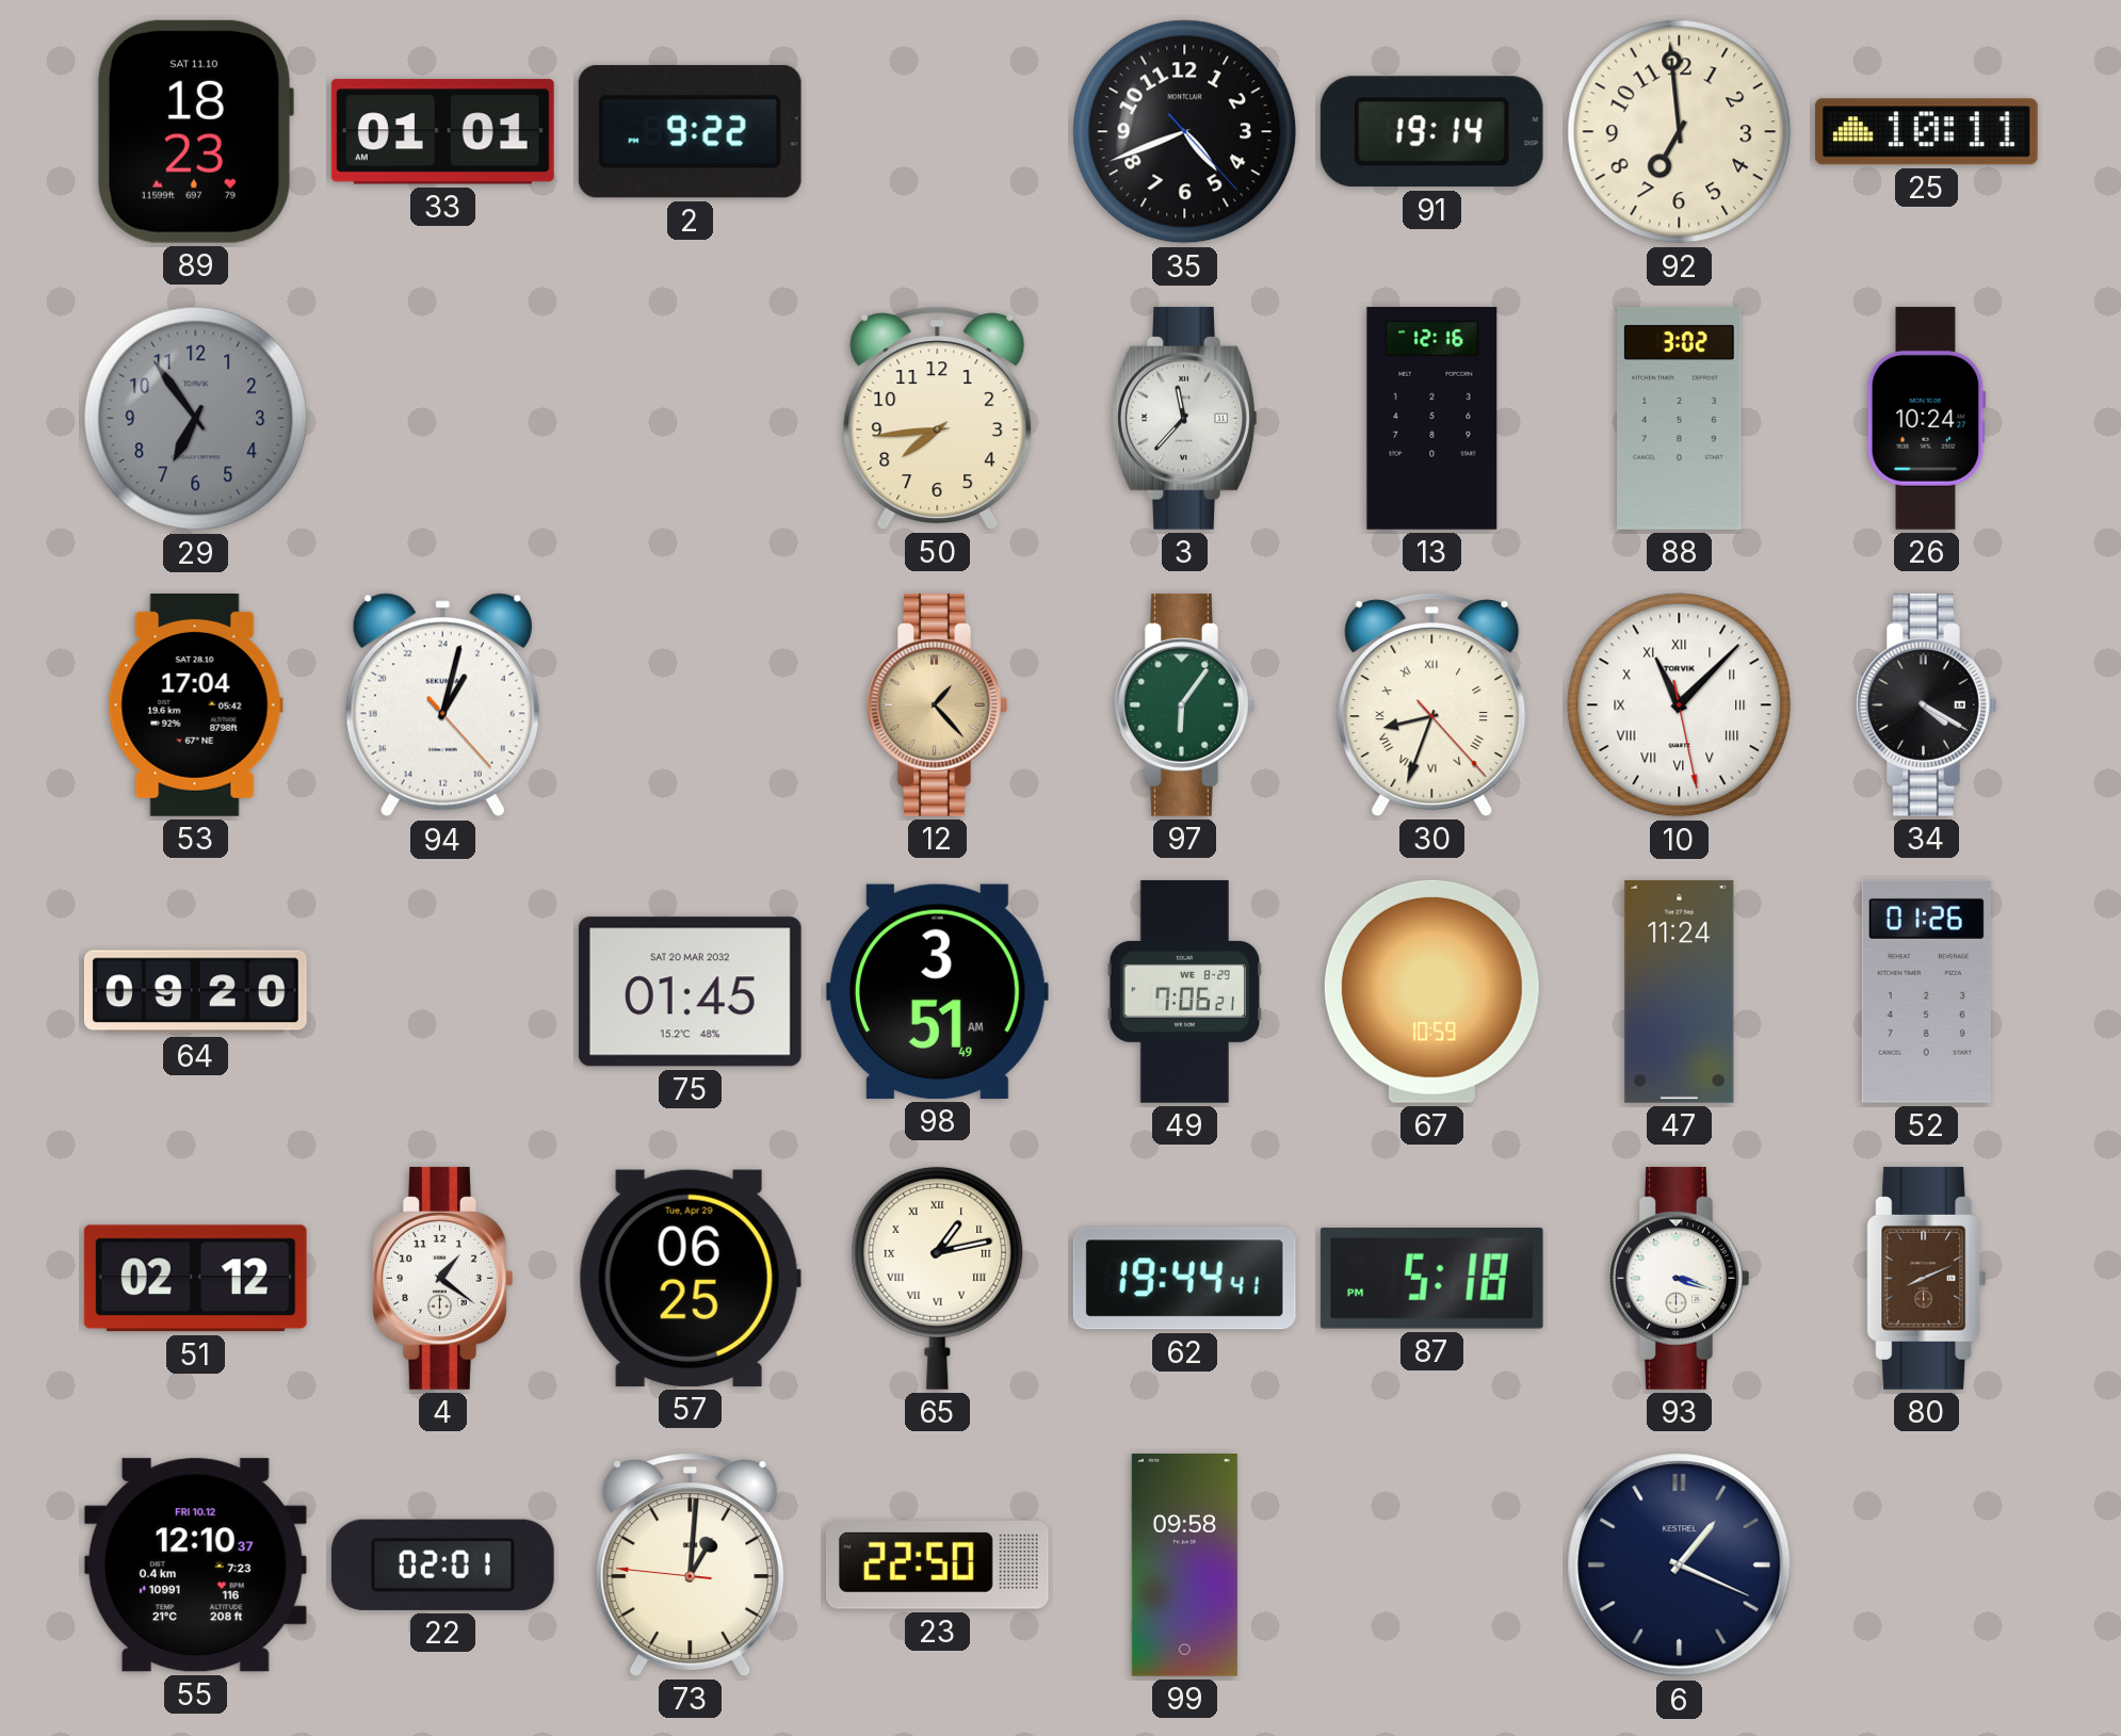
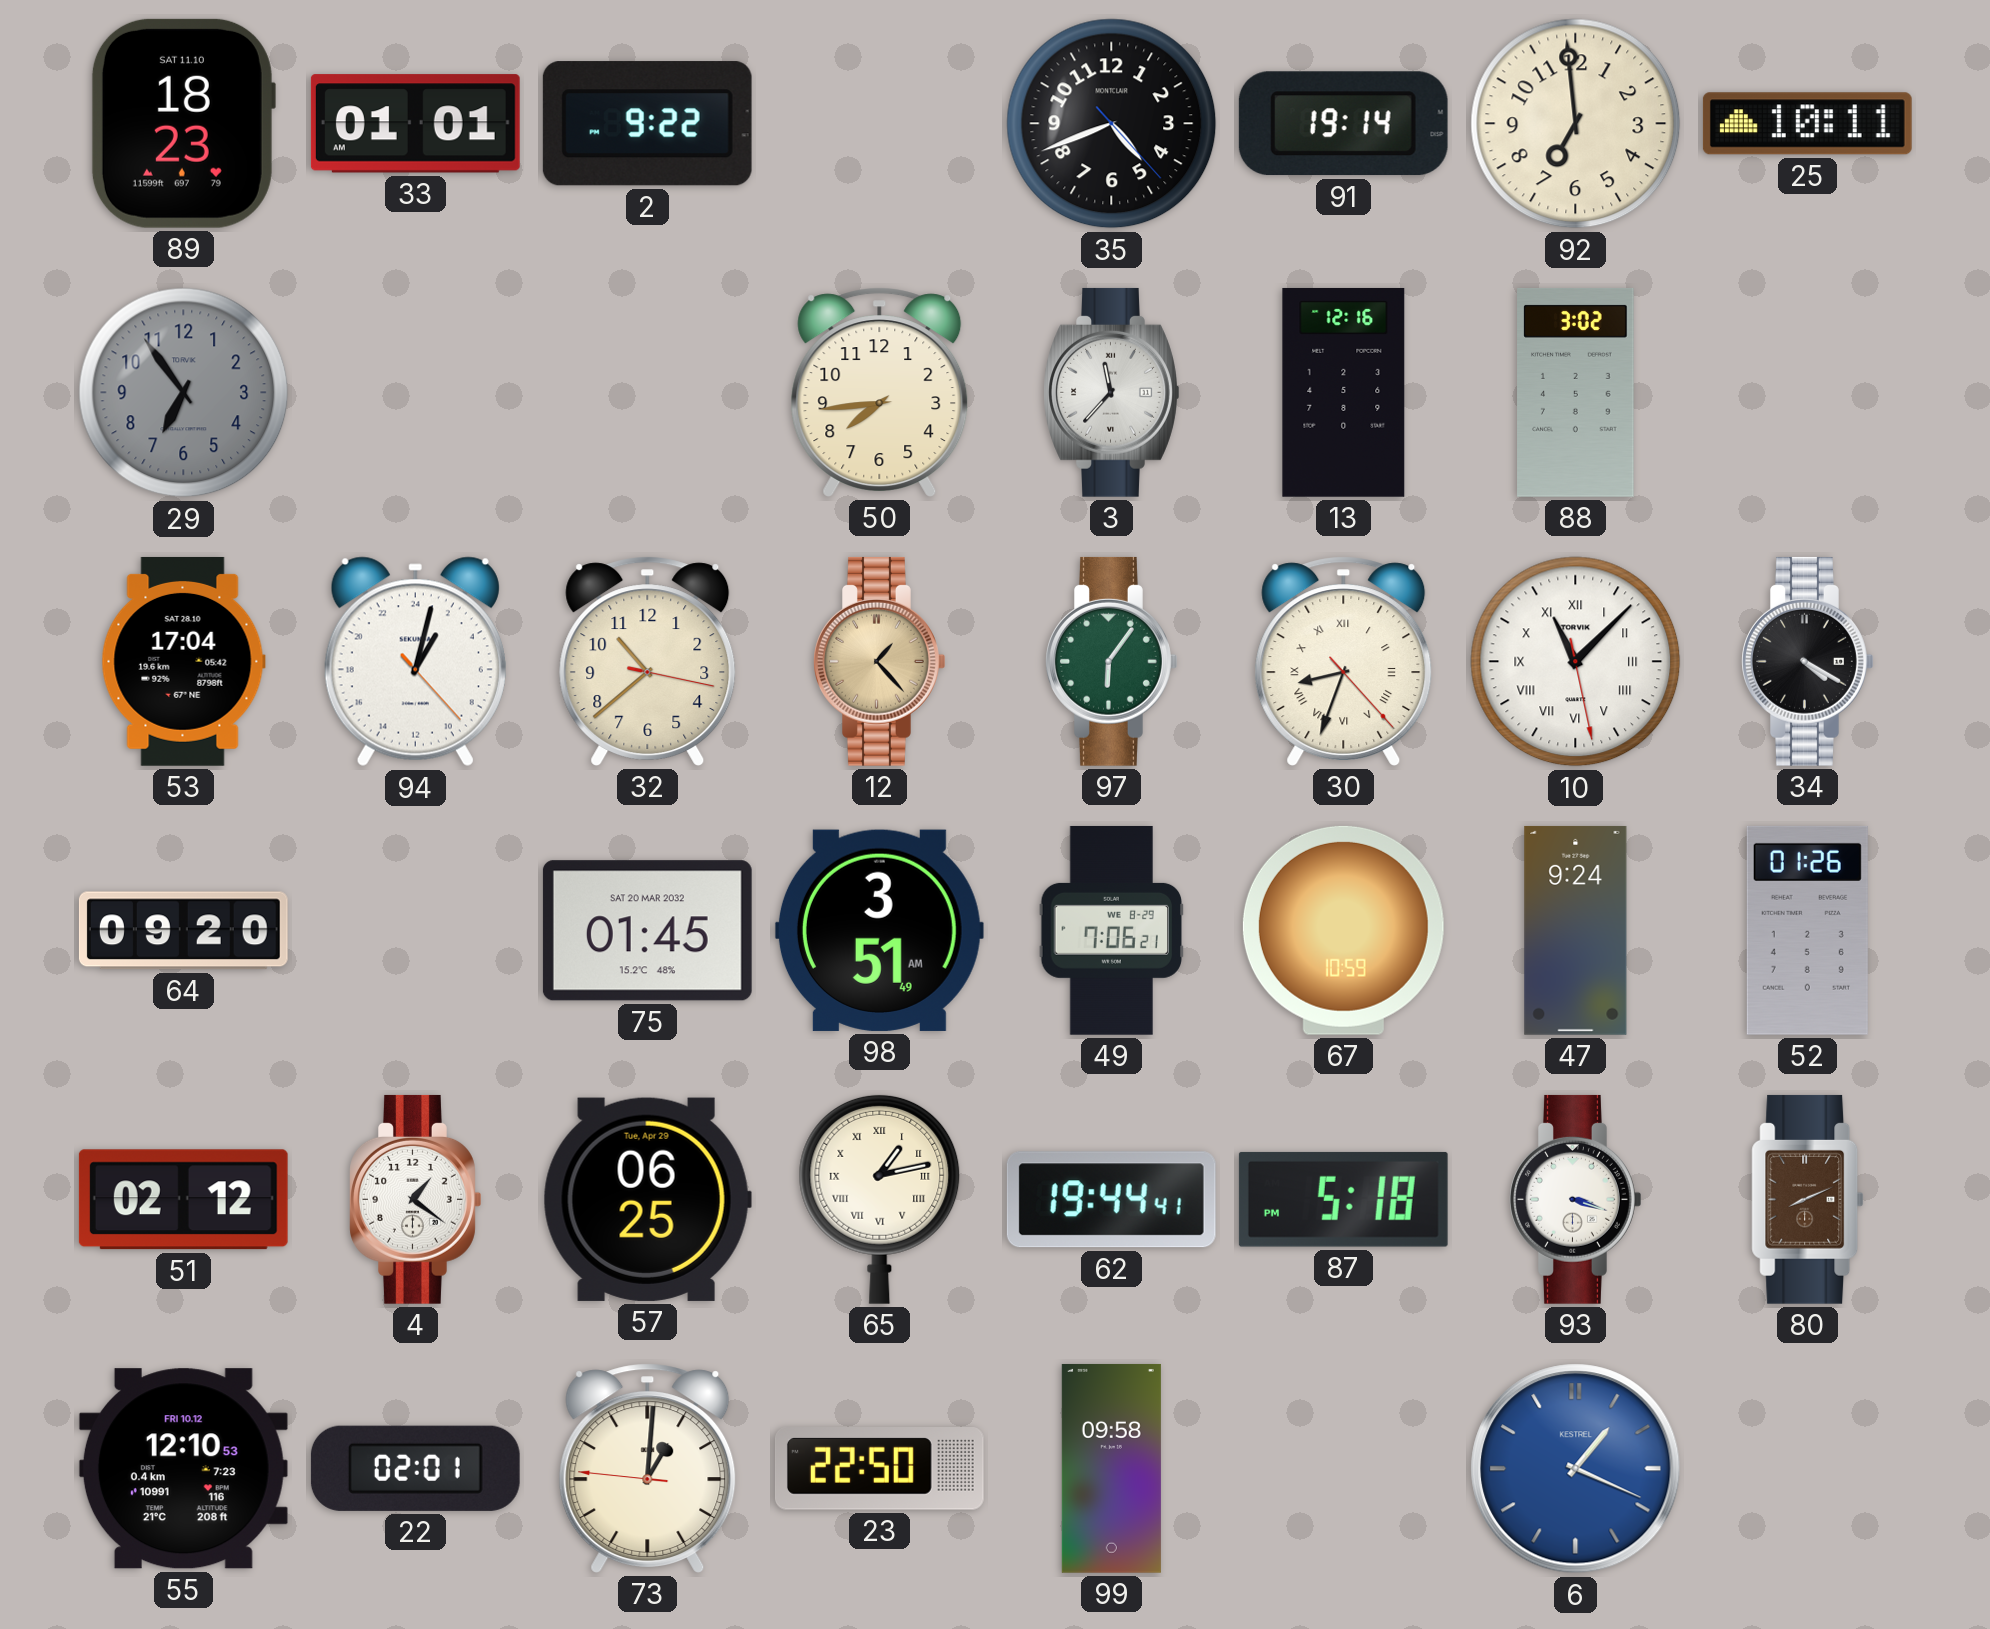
26: 10:24 -> none
32: none -> 10:38
47: 11:24 -> 9:24
55: 12:10:37 -> 12:10:53
6 dial: navy -> blue
